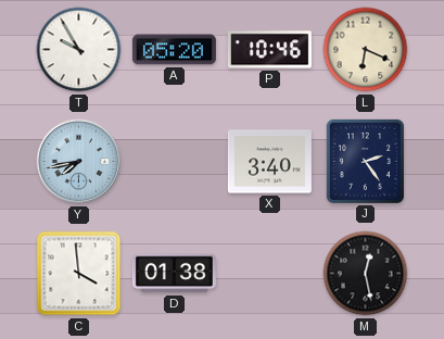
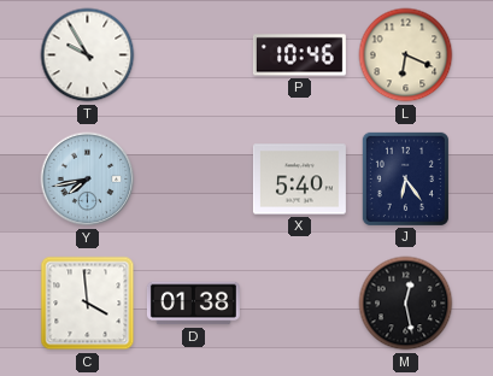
A: 05:20 -> none
X: 3:40 -> 5:40
J: 2:24 -> 6:24
